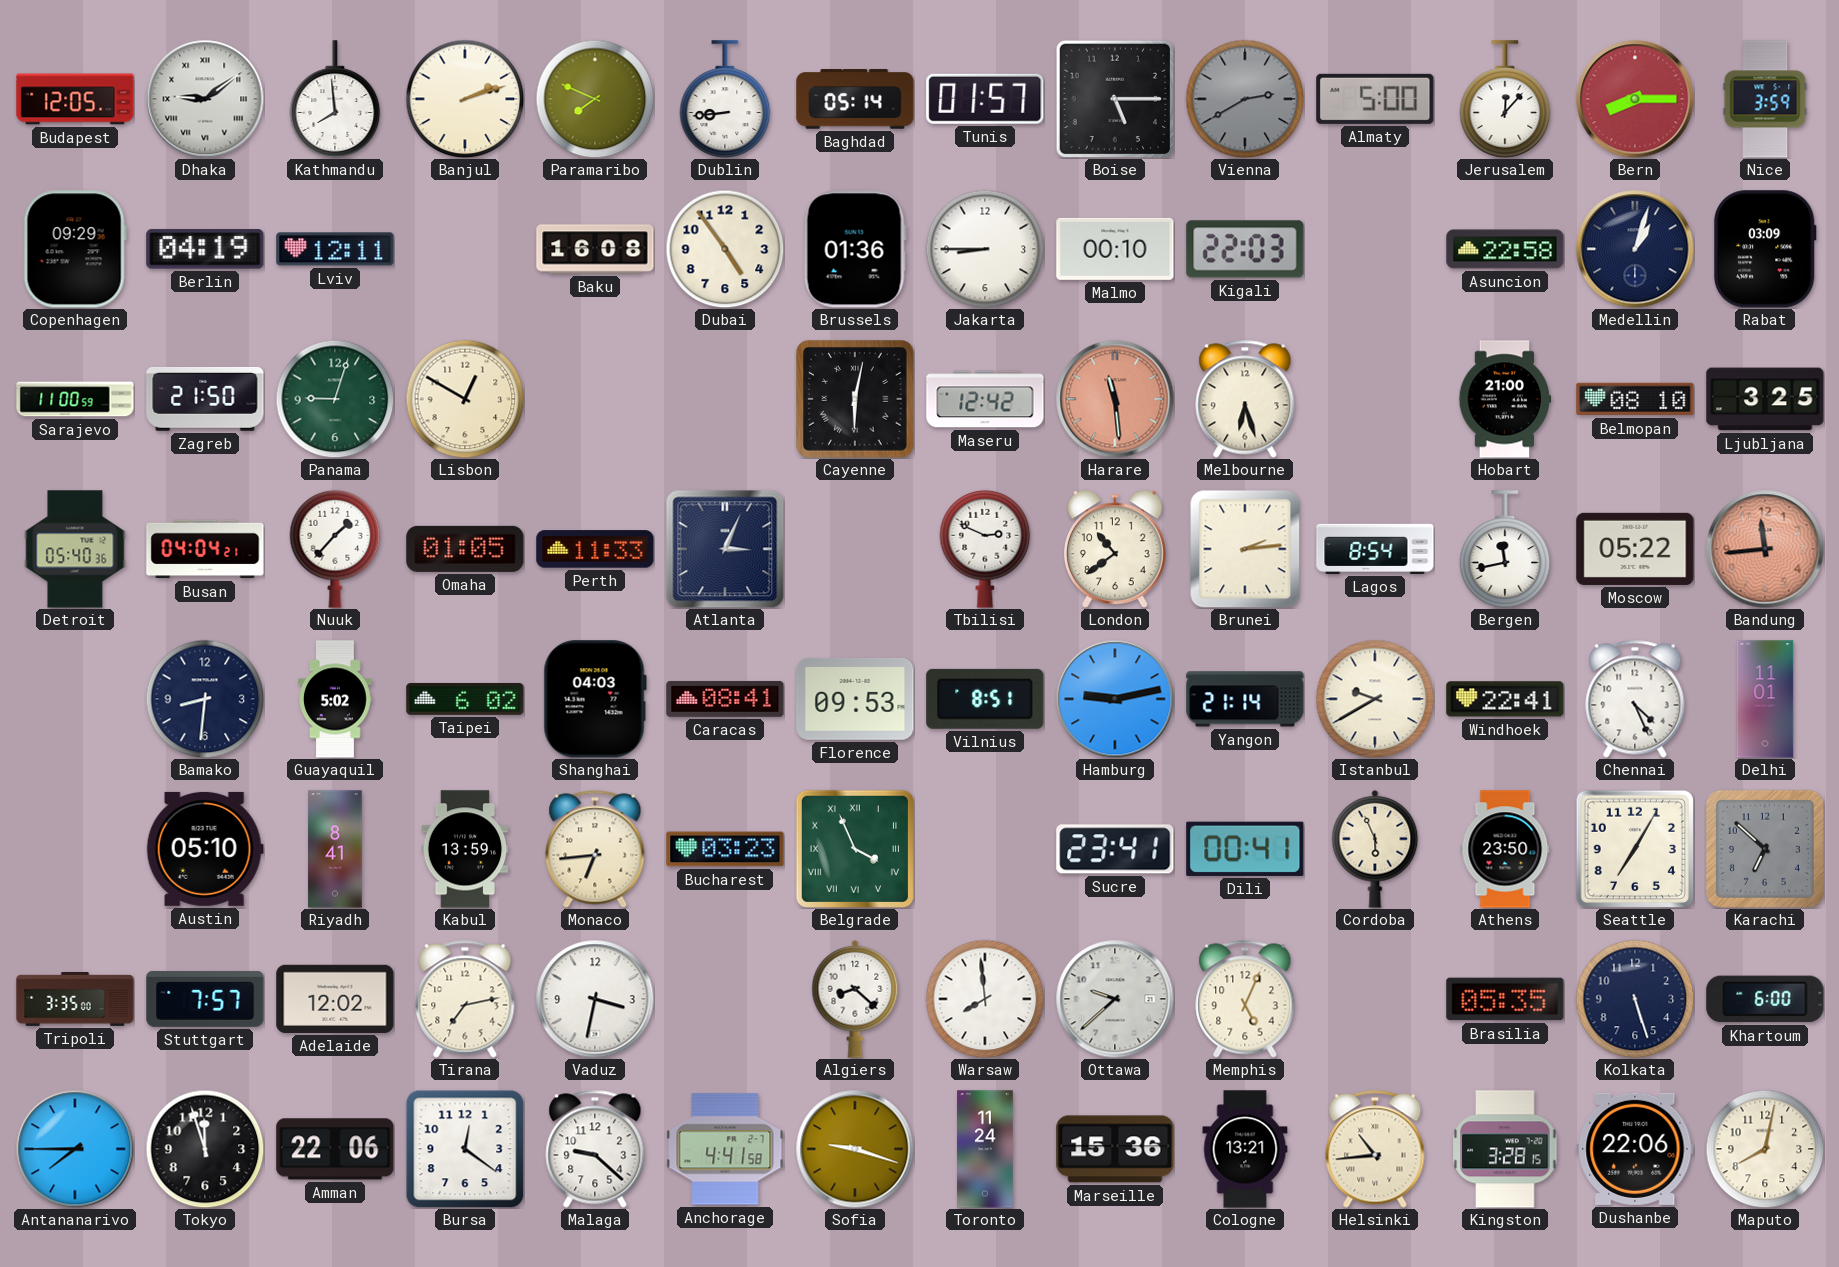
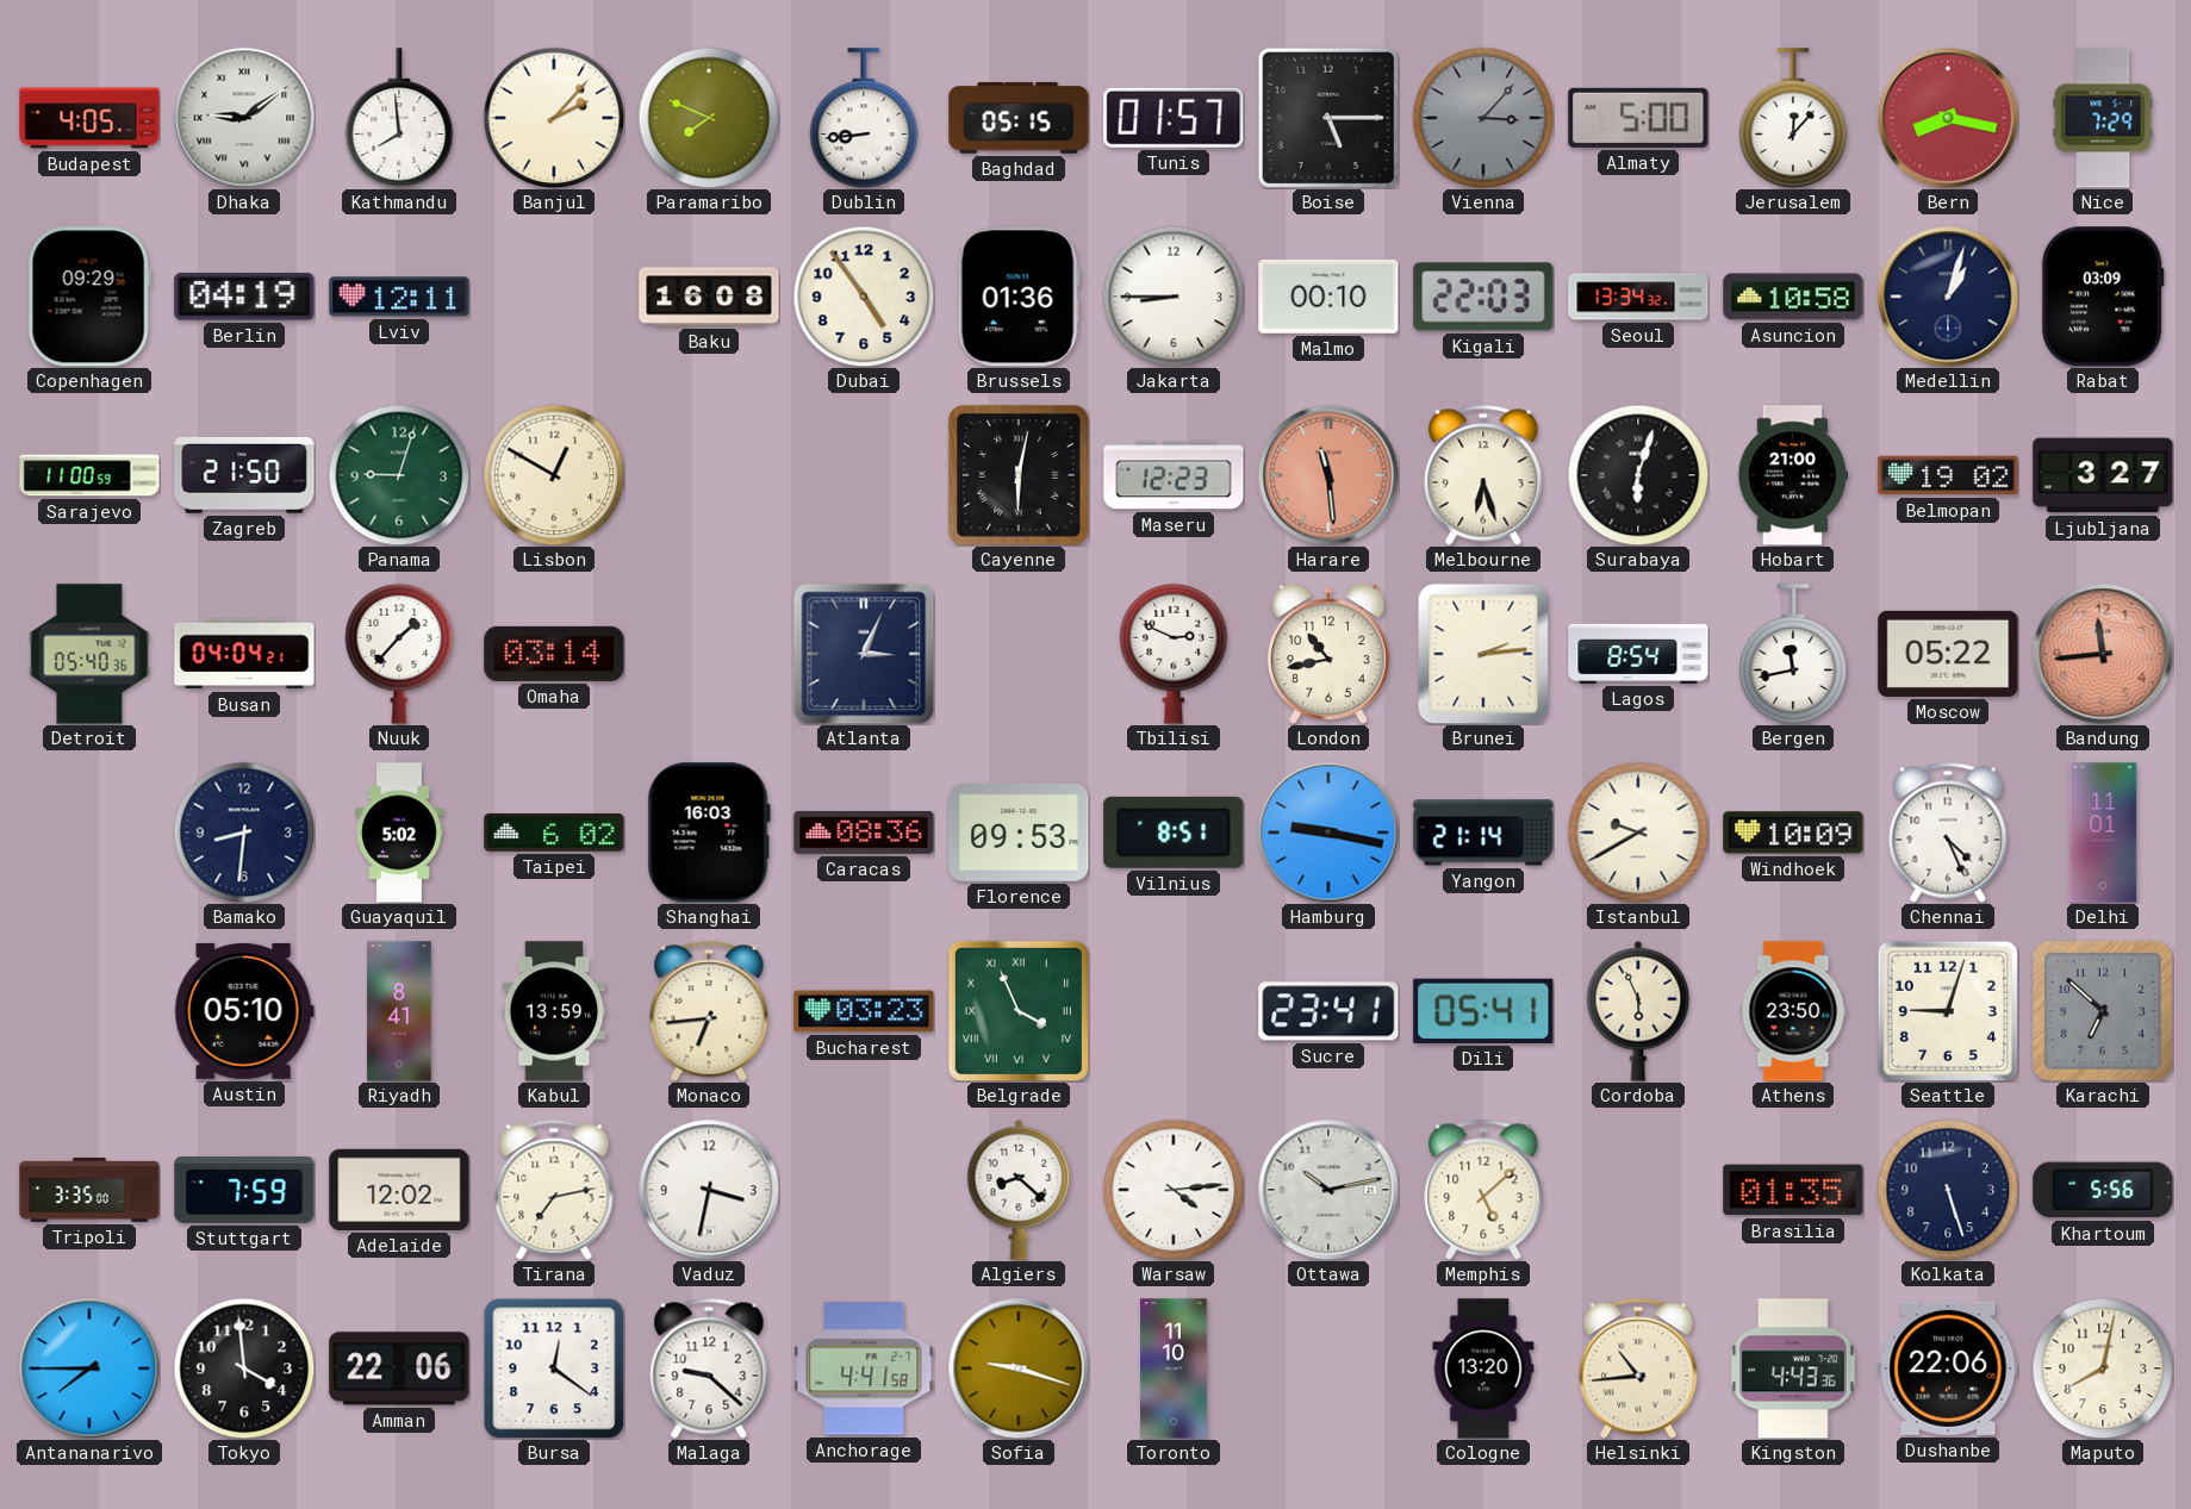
Budapest: 12:05 -> 4:05
Banjul: 2:12 -> 2:07
Baghdad: 05:14 -> 05:15
Vienna: 2:40 -> 3:07
Bern: 8:15 -> 8:17
Nice: 3:59 -> 7:29
Seoul: none -> 13:34
Asuncion: 22:58 -> 10:58
Maseru: 12:42 -> 12:23
Surabaya: none -> 6:03
Belmopan: 08:10 -> 19:02
Ljubljana: 3:25 -> 3:27
Omaha: 01:05 -> 03:14
Perth: 11:33 -> none
London: 10:39 -> 10:43
Shanghai: 04:03 -> 16:03
Caracas: 08:41 -> 08:36
Hamburg: 9:13 -> 9:17
Windhoek: 22:41 -> 10:09
Dili: 00:41 -> 05:41
Seattle: 7:05 -> 9:03
Stuttgart: 7:57 -> 7:59
Warsaw: 7:59 -> 4:14
Ottawa: 9:38 -> 10:13
Memphis: 5:04 -> 5:08
Brasilia: 05:35 -> 01:35
Khartoum: 6:00 -> 5:56
Tokyo: 11:57 -> 3:59
Toronto: 11:24 -> 11:10
Marseille: 15:36 -> none
Cologne: 13:21 -> 13:20
Kingston: 3:28 -> 4:43
